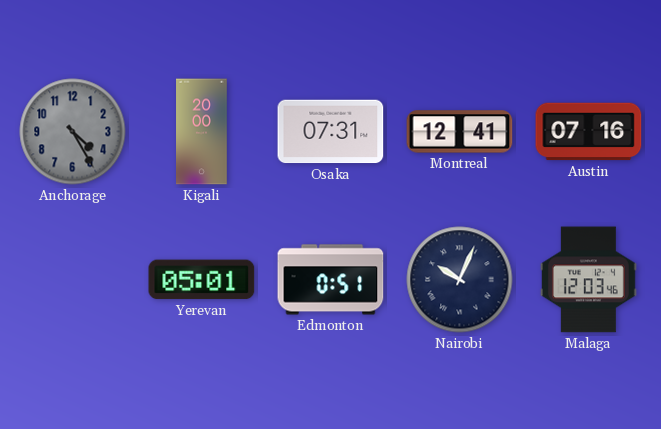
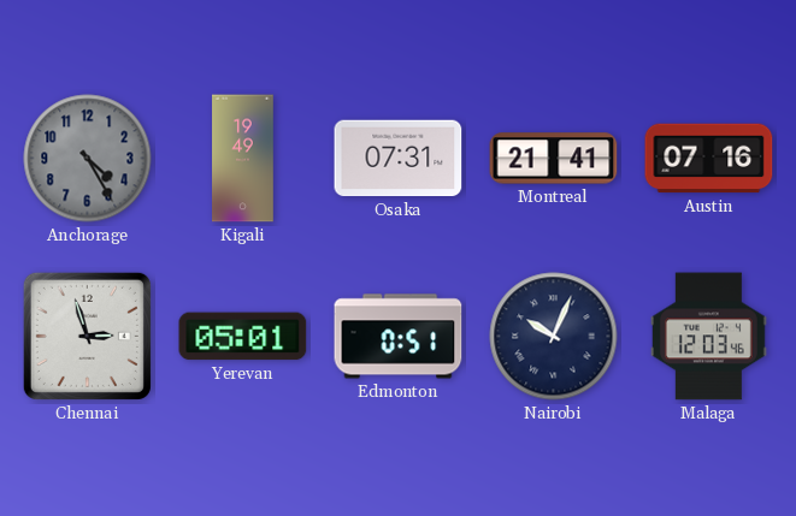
Kigali: 20:00 -> 19:49
Montreal: 12:41 -> 21:41
Chennai: none -> 2:57
